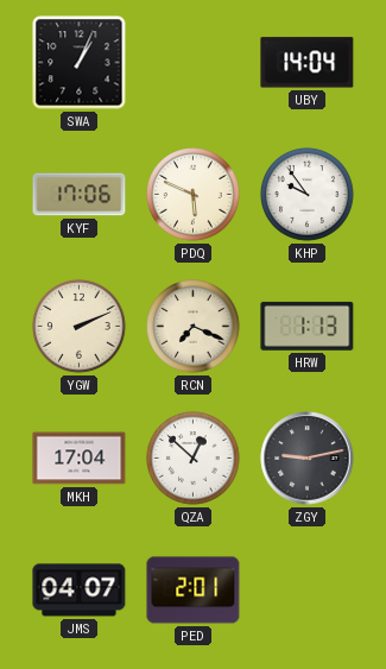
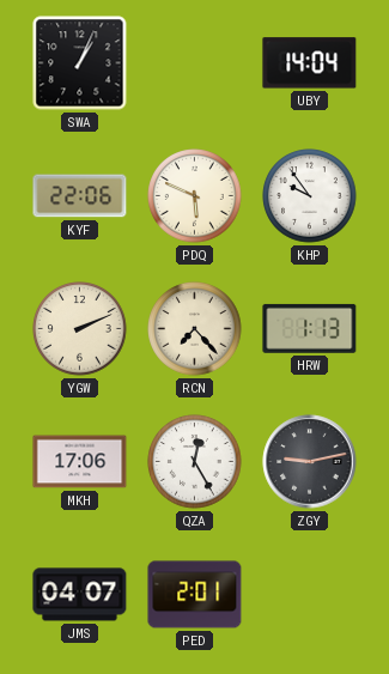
KYF: 17:06 -> 22:06
RCN: 7:19 -> 7:23
MKH: 17:04 -> 17:06
QZA: 12:52 -> 12:25
